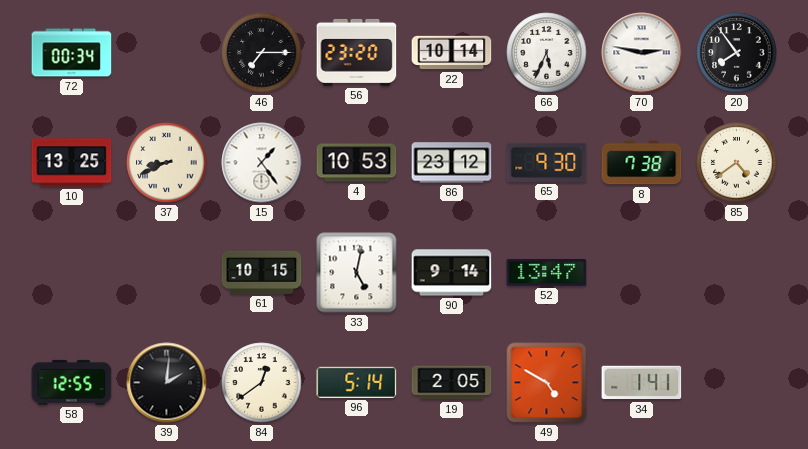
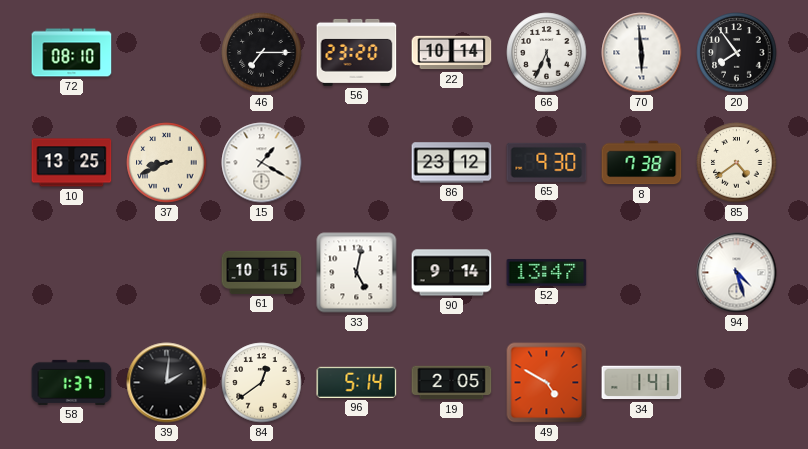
72: 00:34 -> 08:10
70: 2:47 -> 5:59
15: 1:24 -> 1:20
4: 10:53 -> none
94: none -> 4:27
58: 12:55 -> 1:37
